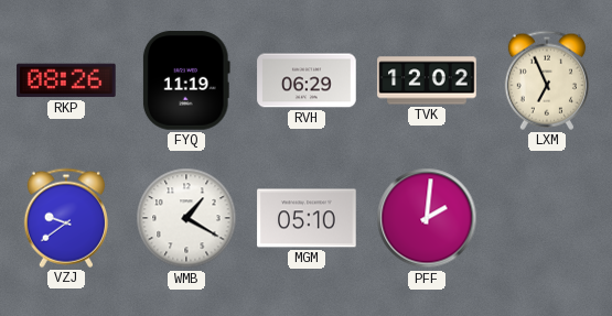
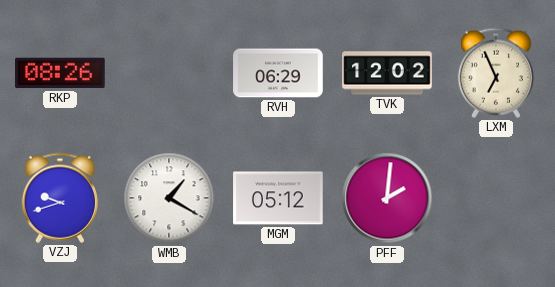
FYQ: 11:19 -> none
VZJ: 9:39 -> 9:42
MGM: 05:10 -> 05:12
